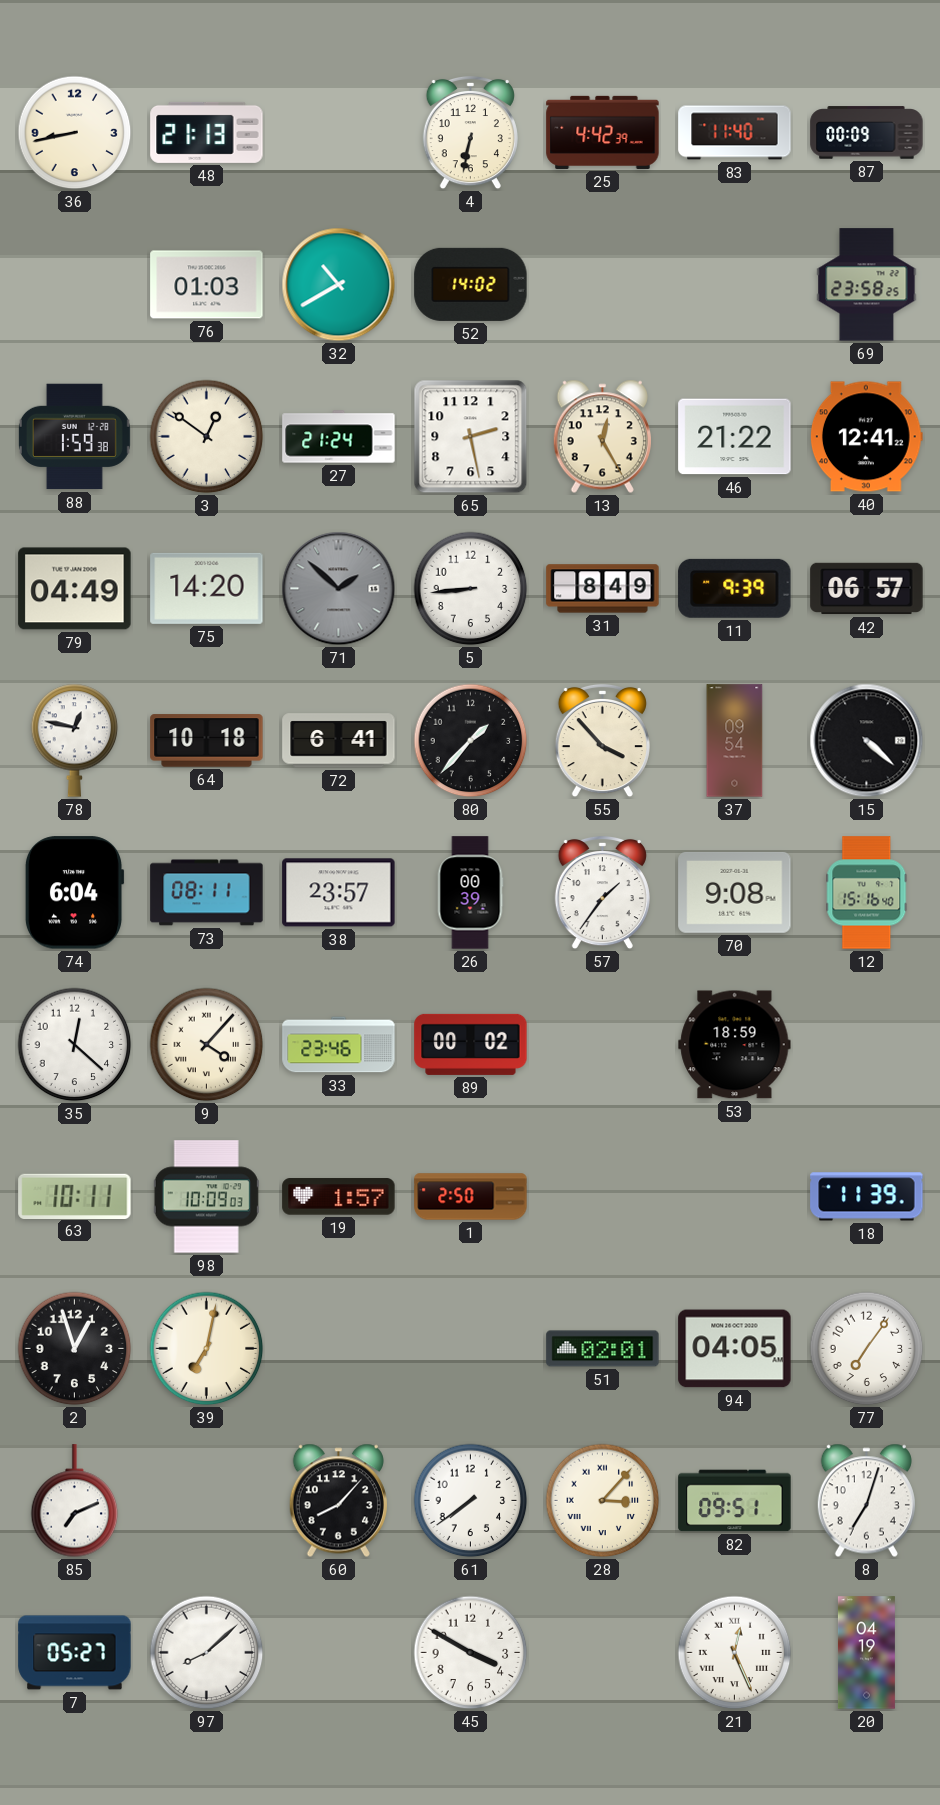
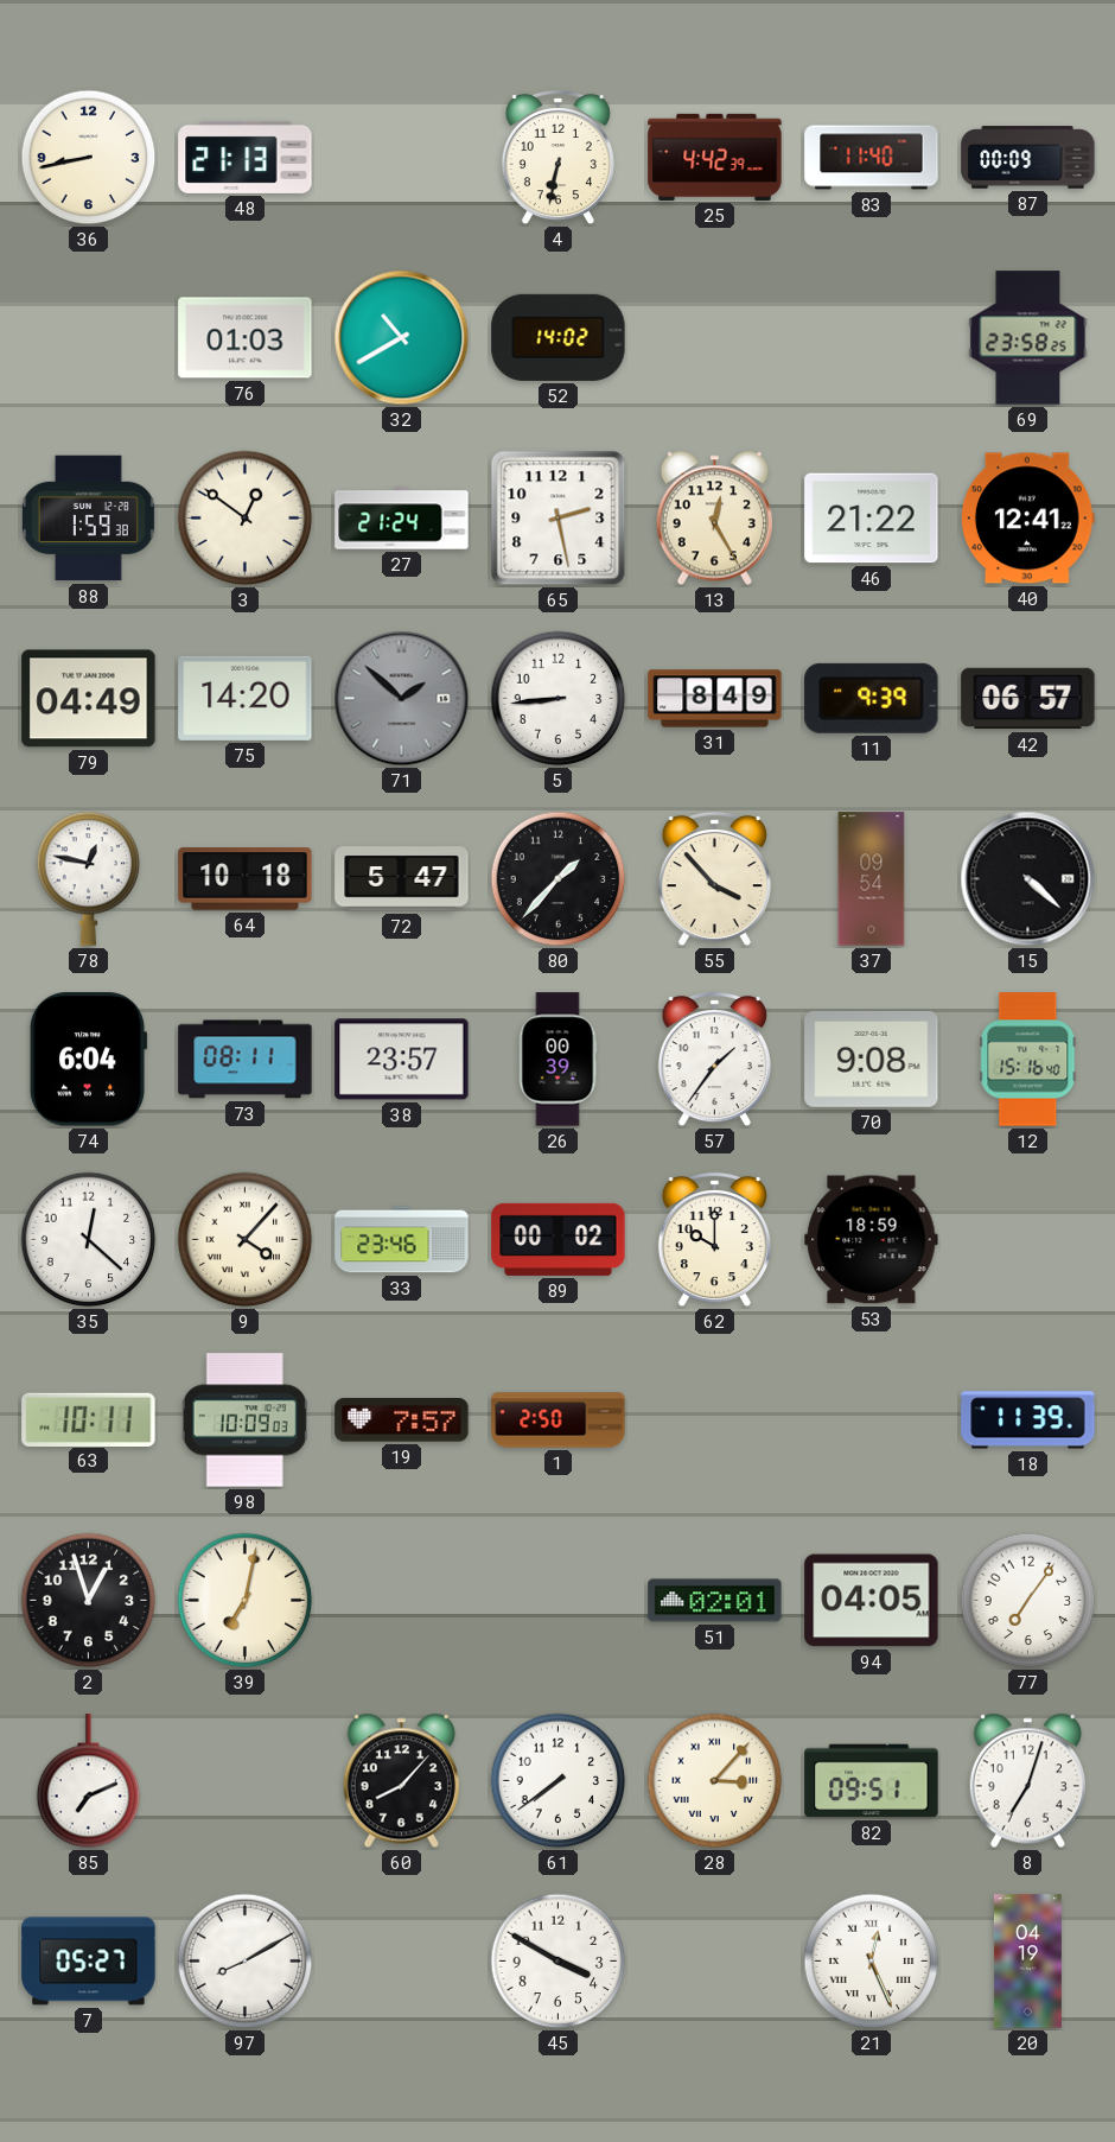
72: 6:41 -> 5:47
62: none -> 10:00
19: 1:57 -> 7:57
97: 8:08 -> 8:10
